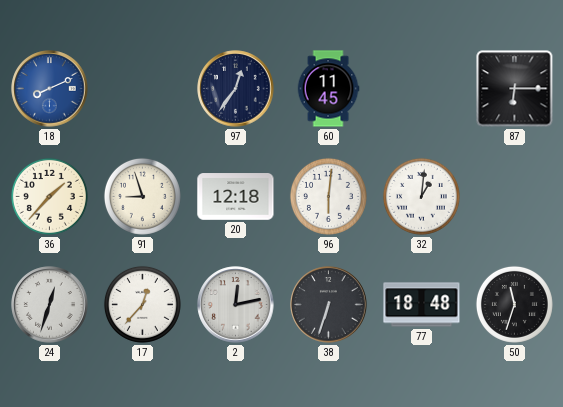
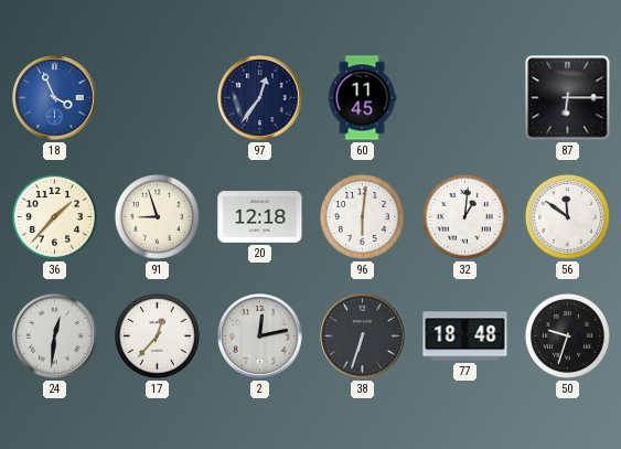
18: 8:11 -> 3:56
56: none -> 11:51
24: 12:33 -> 12:31
50: 11:33 -> 9:33
